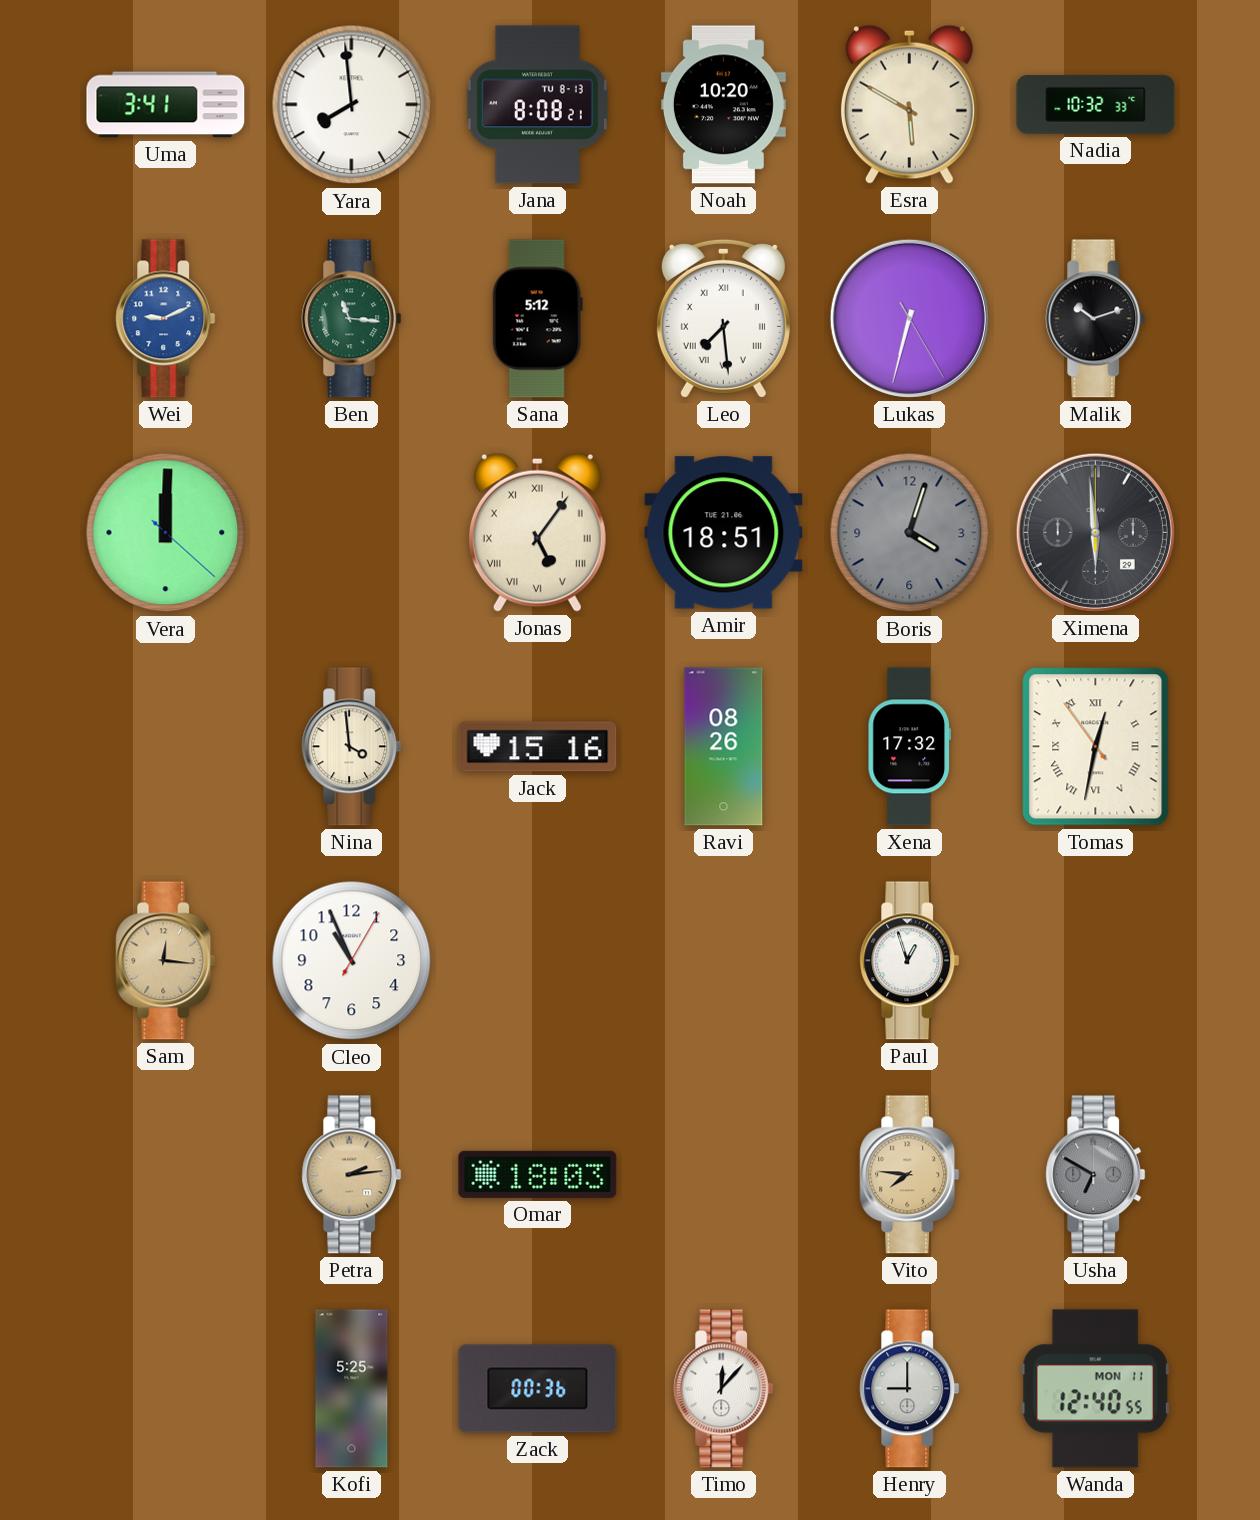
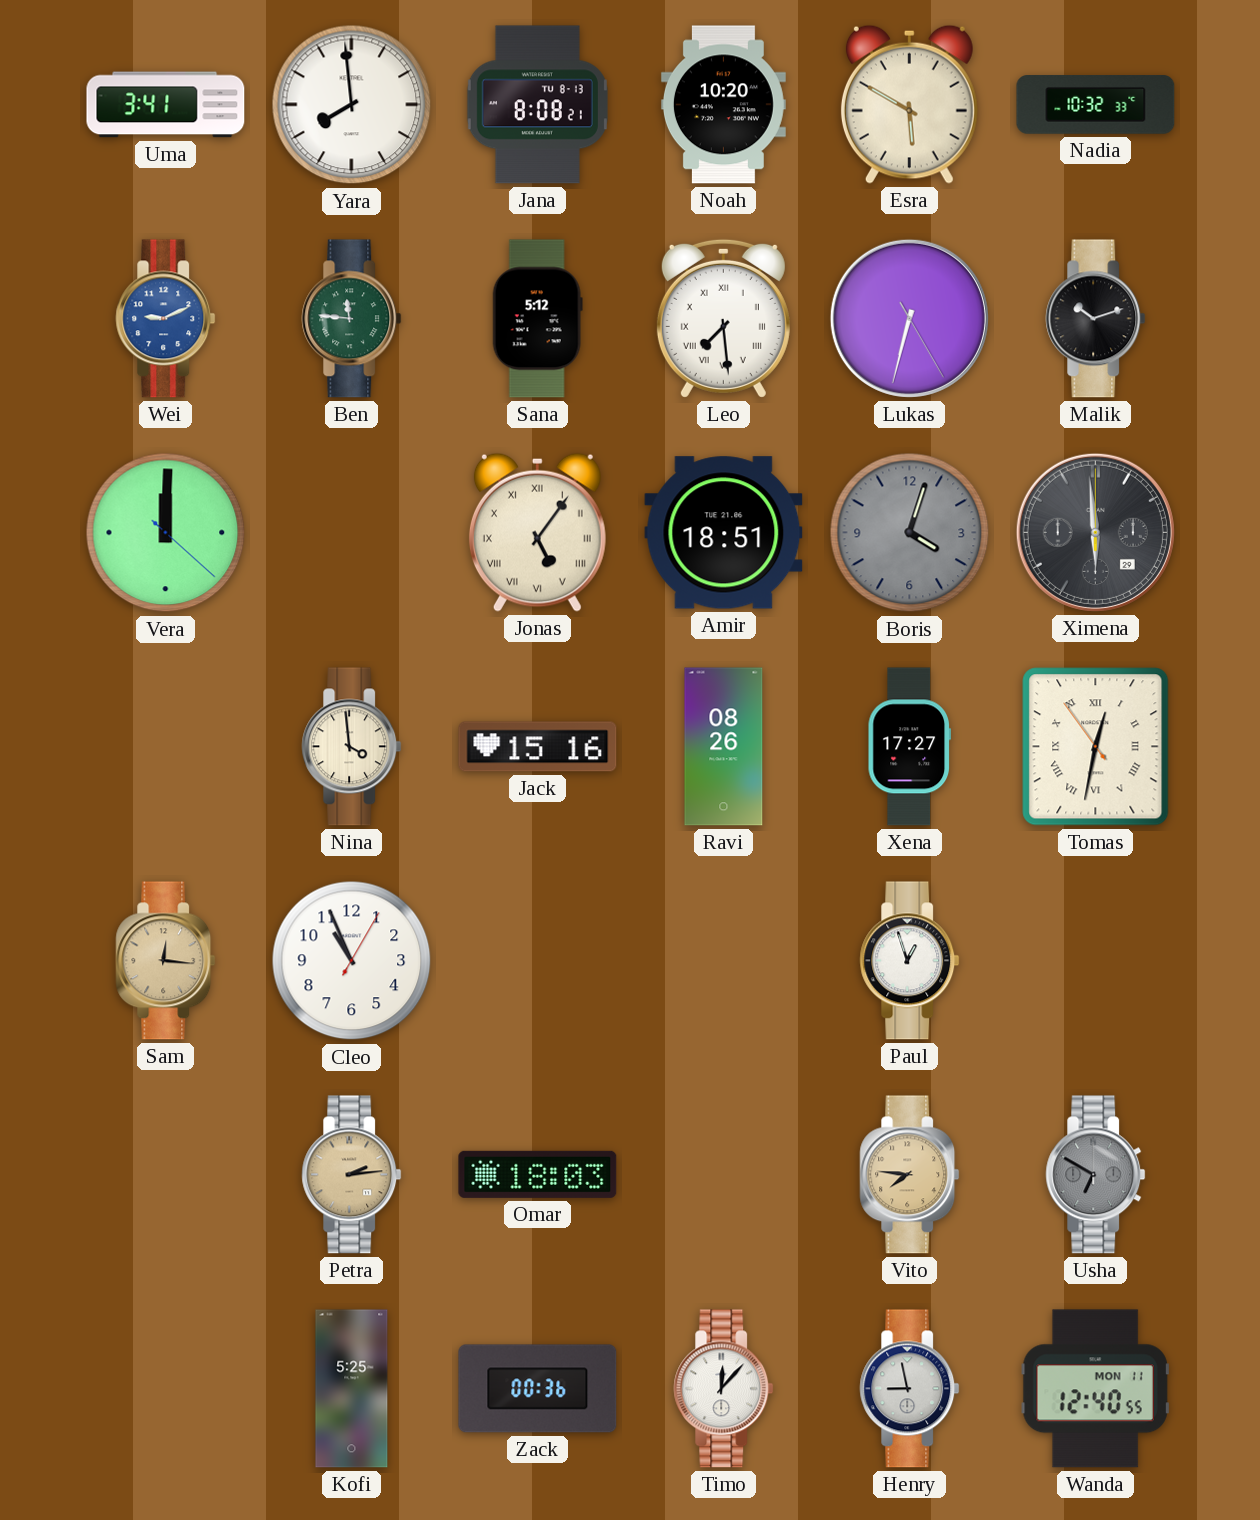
Ben: 11:16 -> 11:46
Xena: 17:32 -> 17:27
Henry: 9:00 -> 8:58
